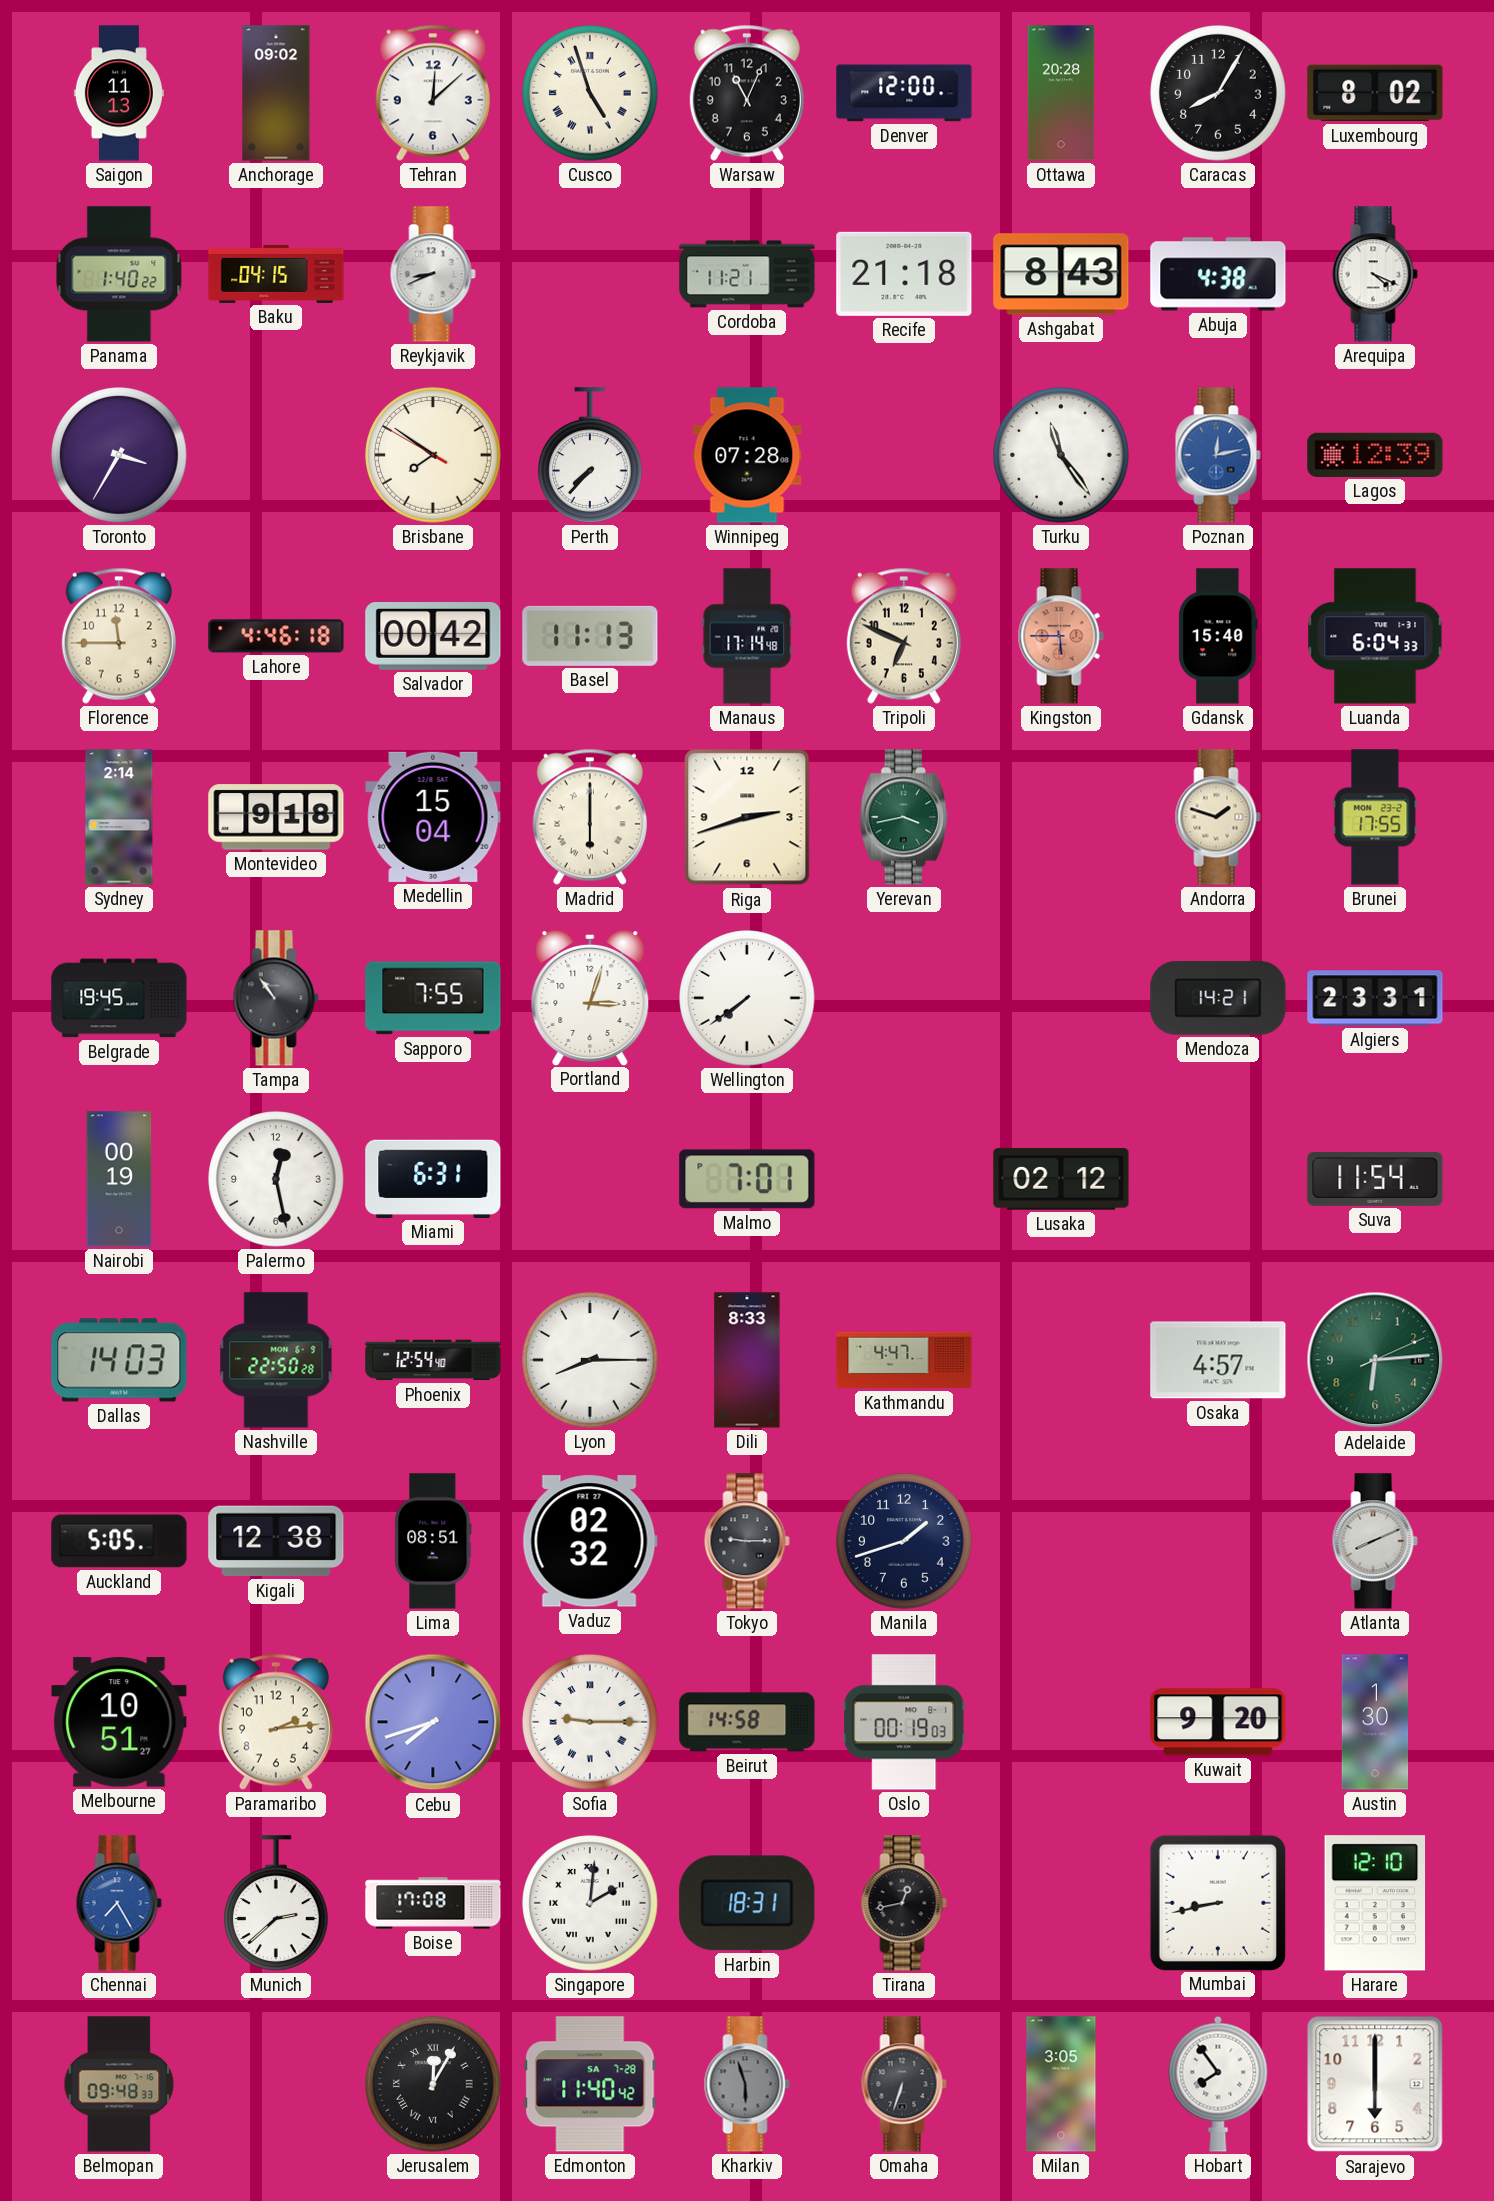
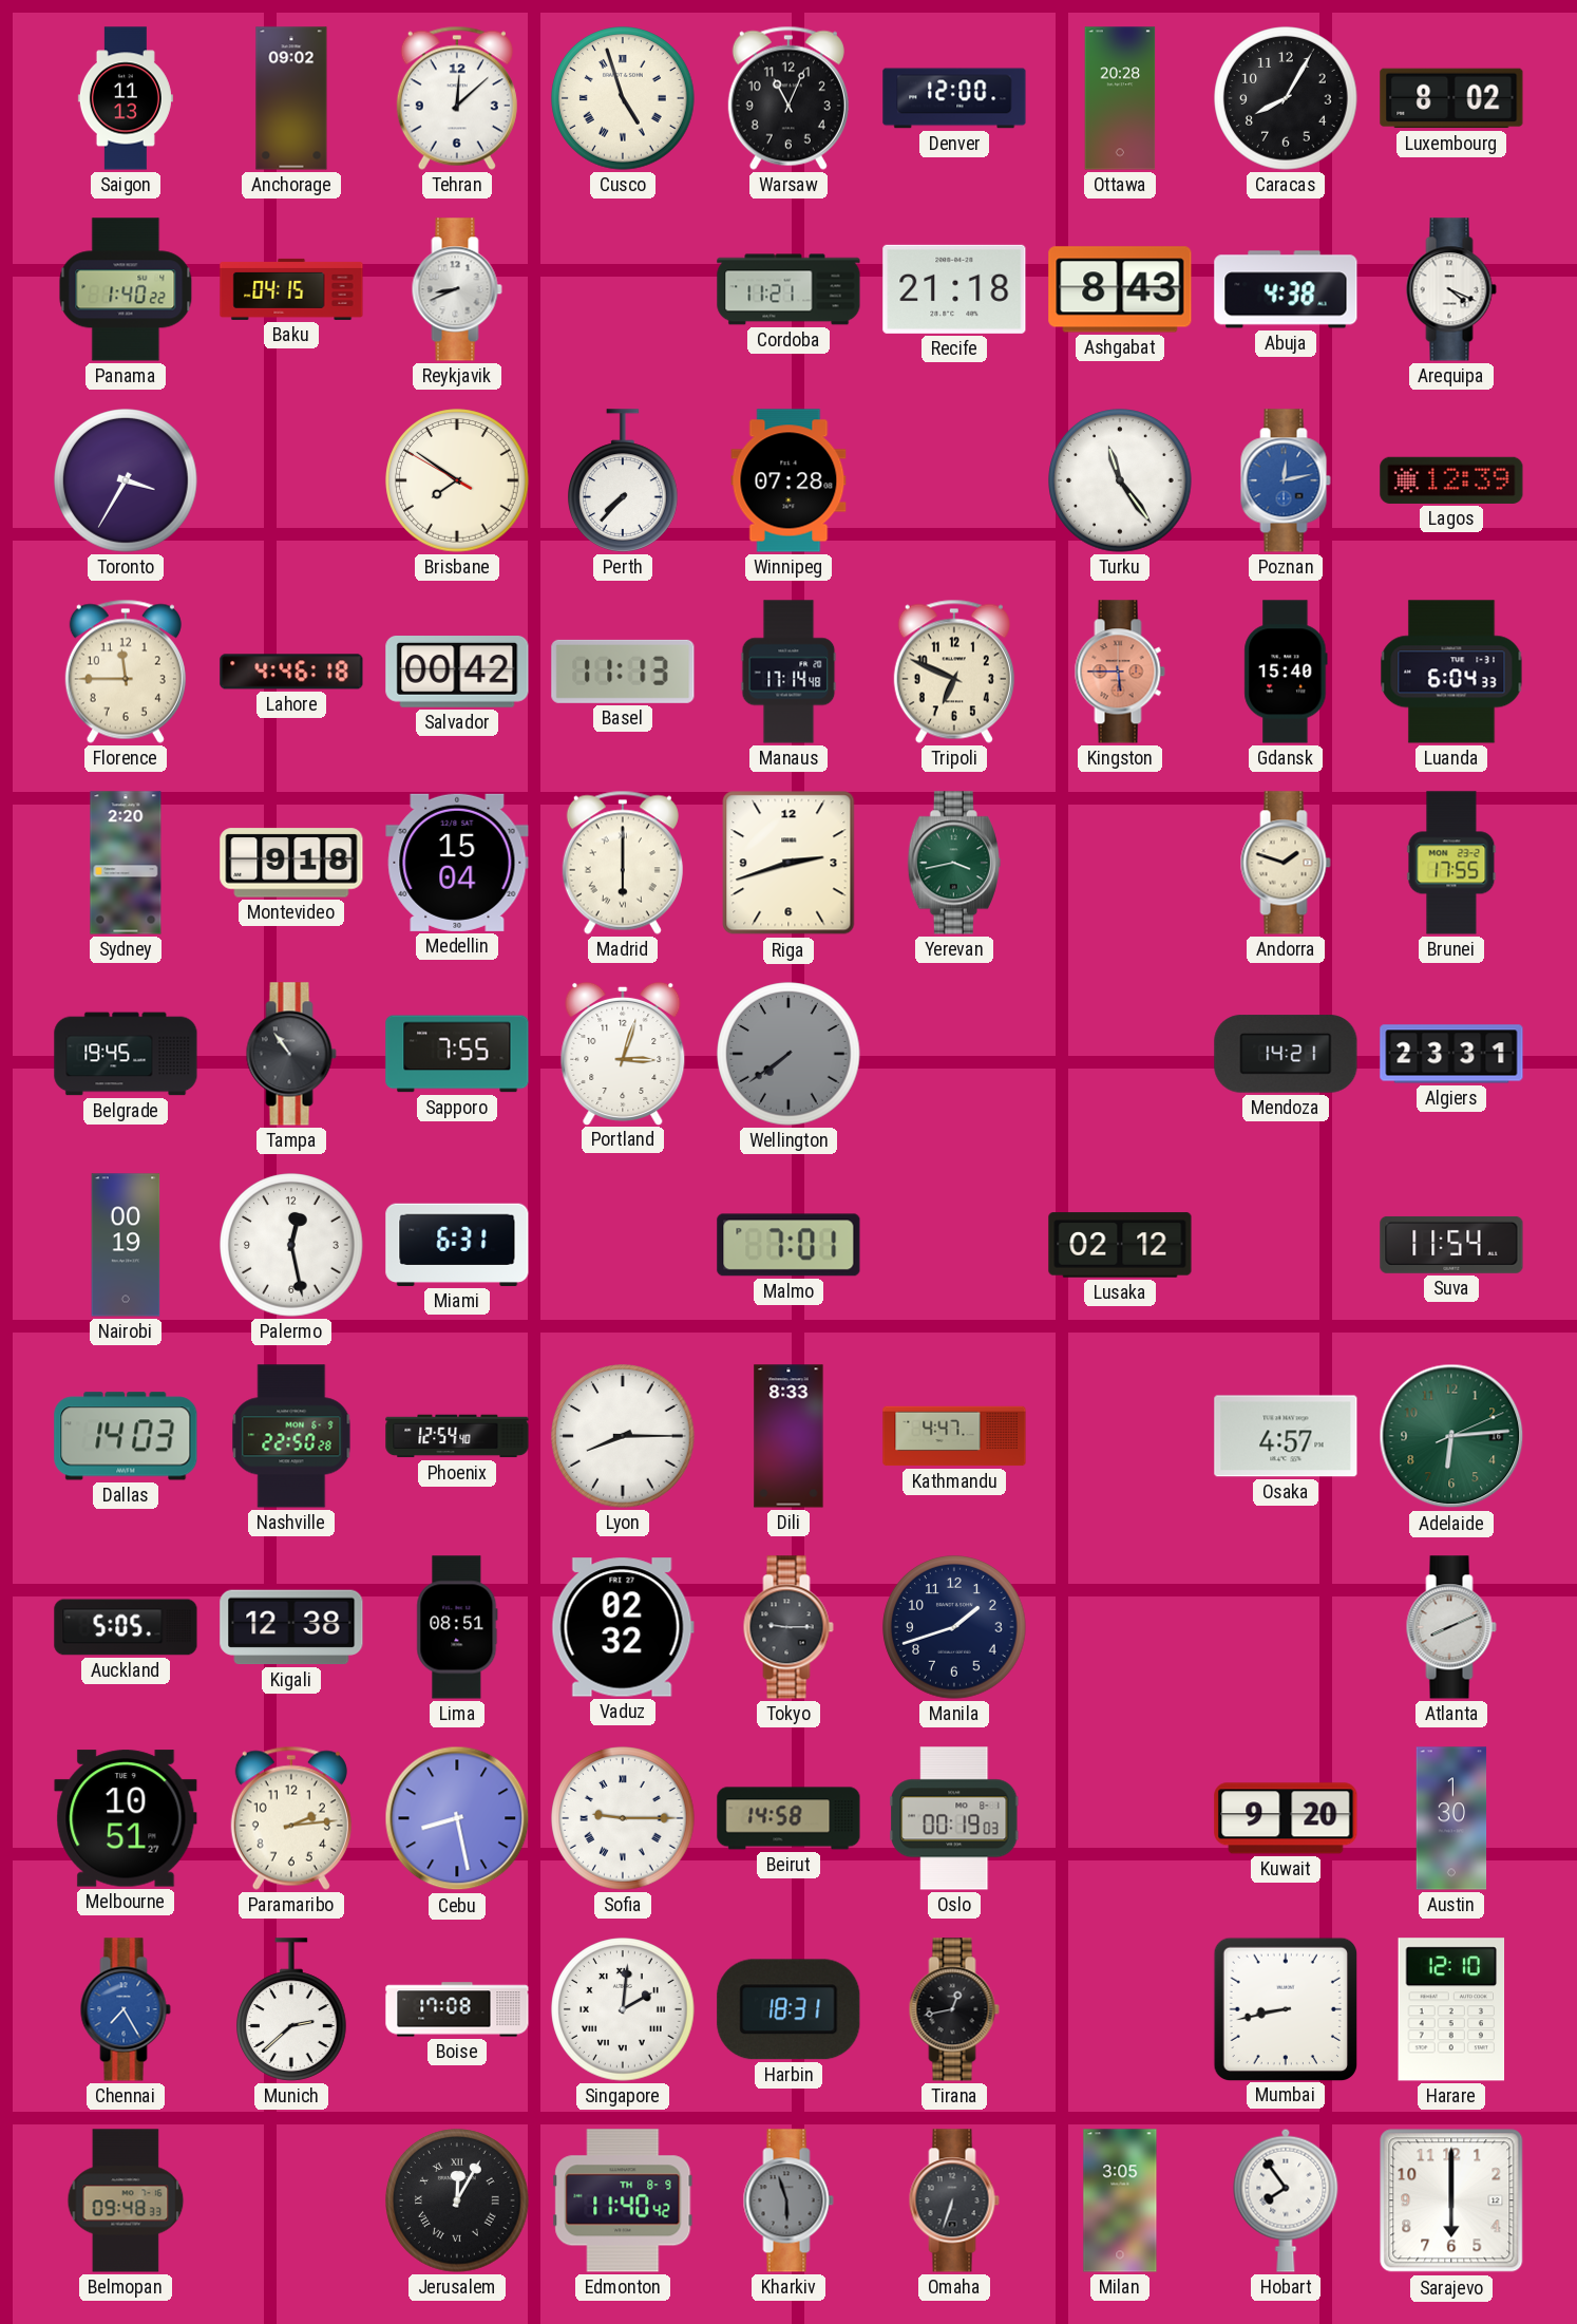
Sydney: 2:14 -> 2:20
Wellington dial: white -> grey
Cebu: 7:42 -> 8:28
Edmonton date: SA 7-28 -> TH 8-9
